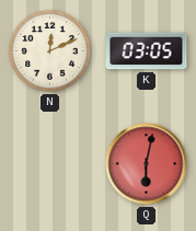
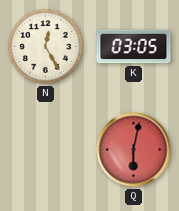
N: 12:11 -> 12:25
